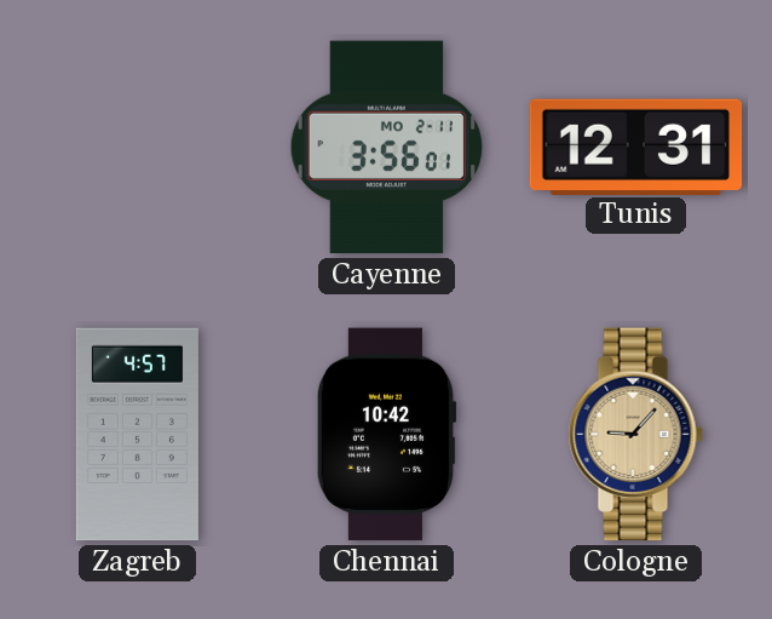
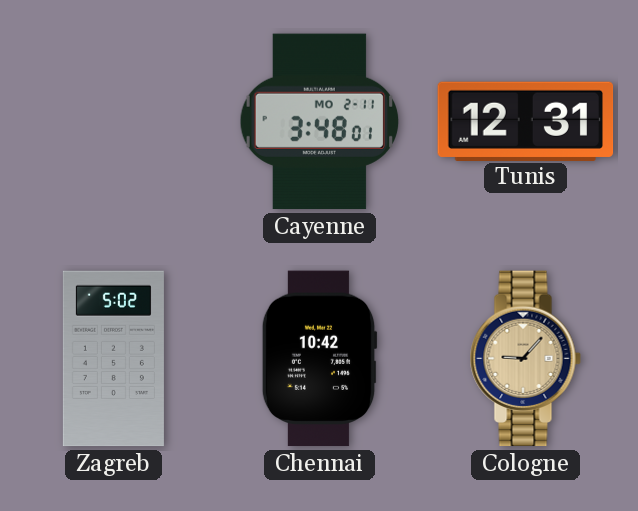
Cayenne: 3:56 -> 3:48
Zagreb: 4:57 -> 5:02
